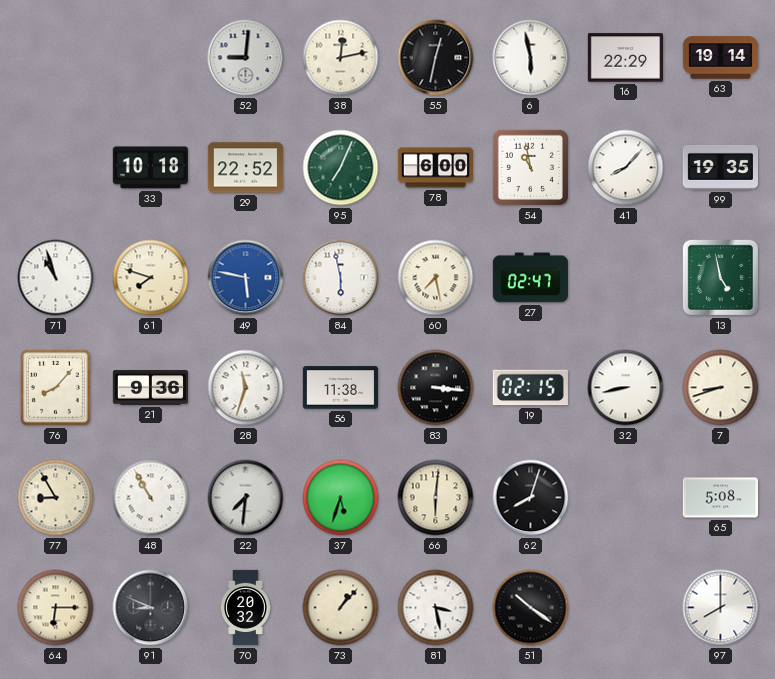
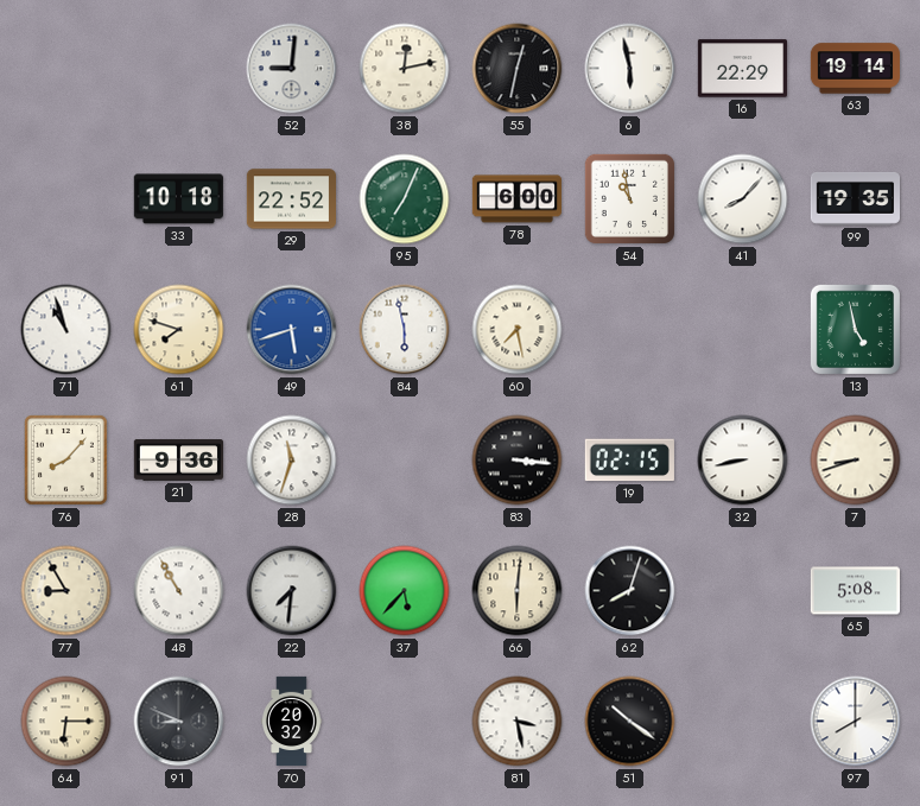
49: 5:47 -> 5:42
27: 02:47 -> none
56: 11:38 -> none
37: 5:33 -> 5:37
73: 1:07 -> none
